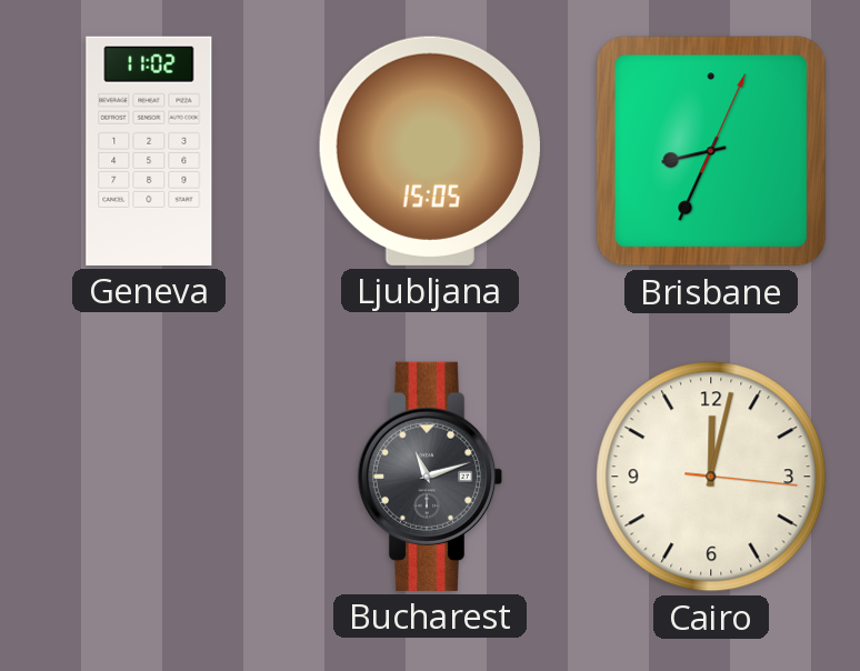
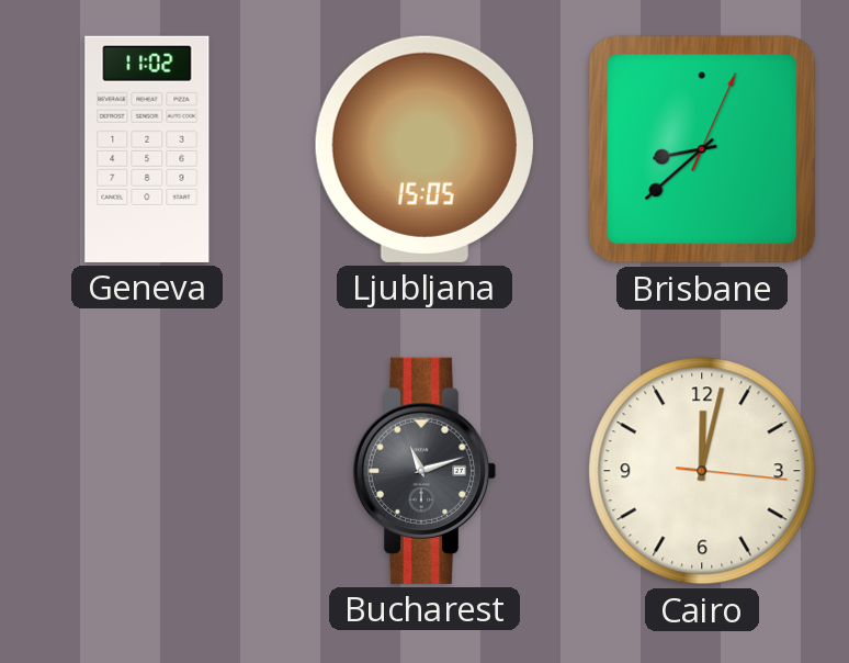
Brisbane: 8:34 -> 8:38
